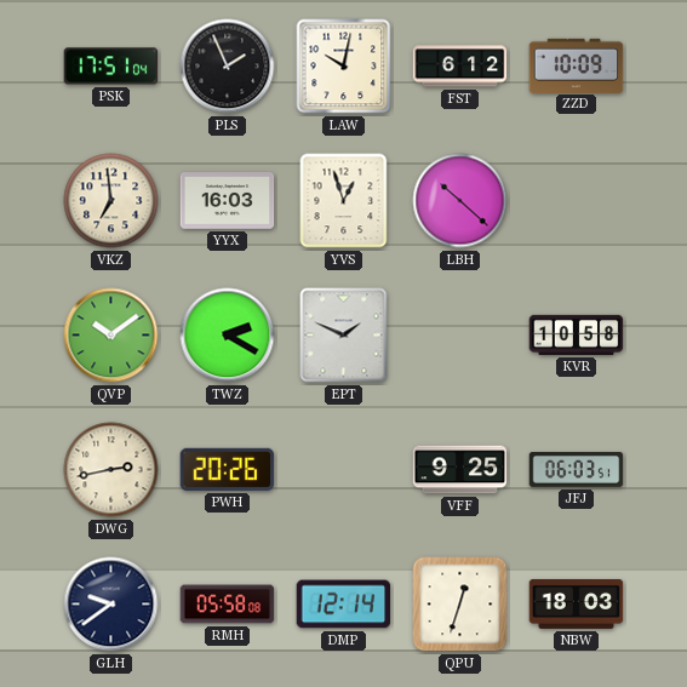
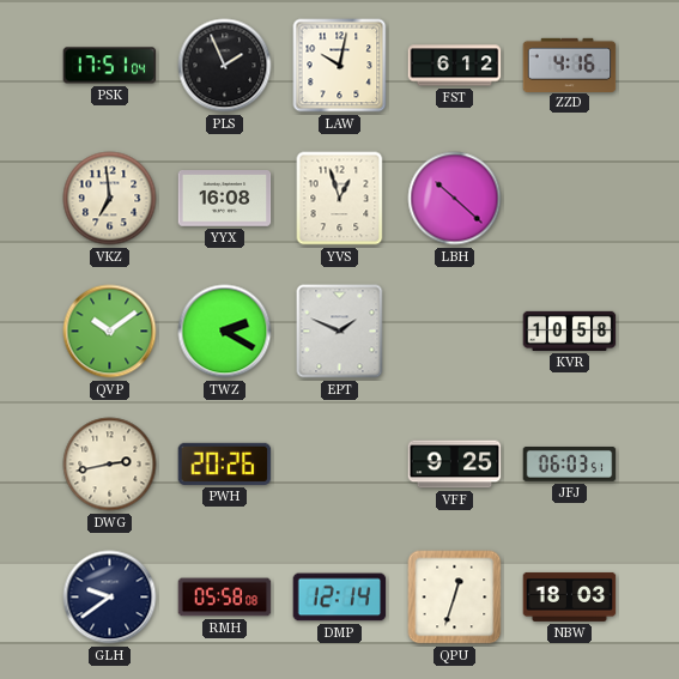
ZZD: 10:09 -> 4:16
YYX: 16:03 -> 16:08
